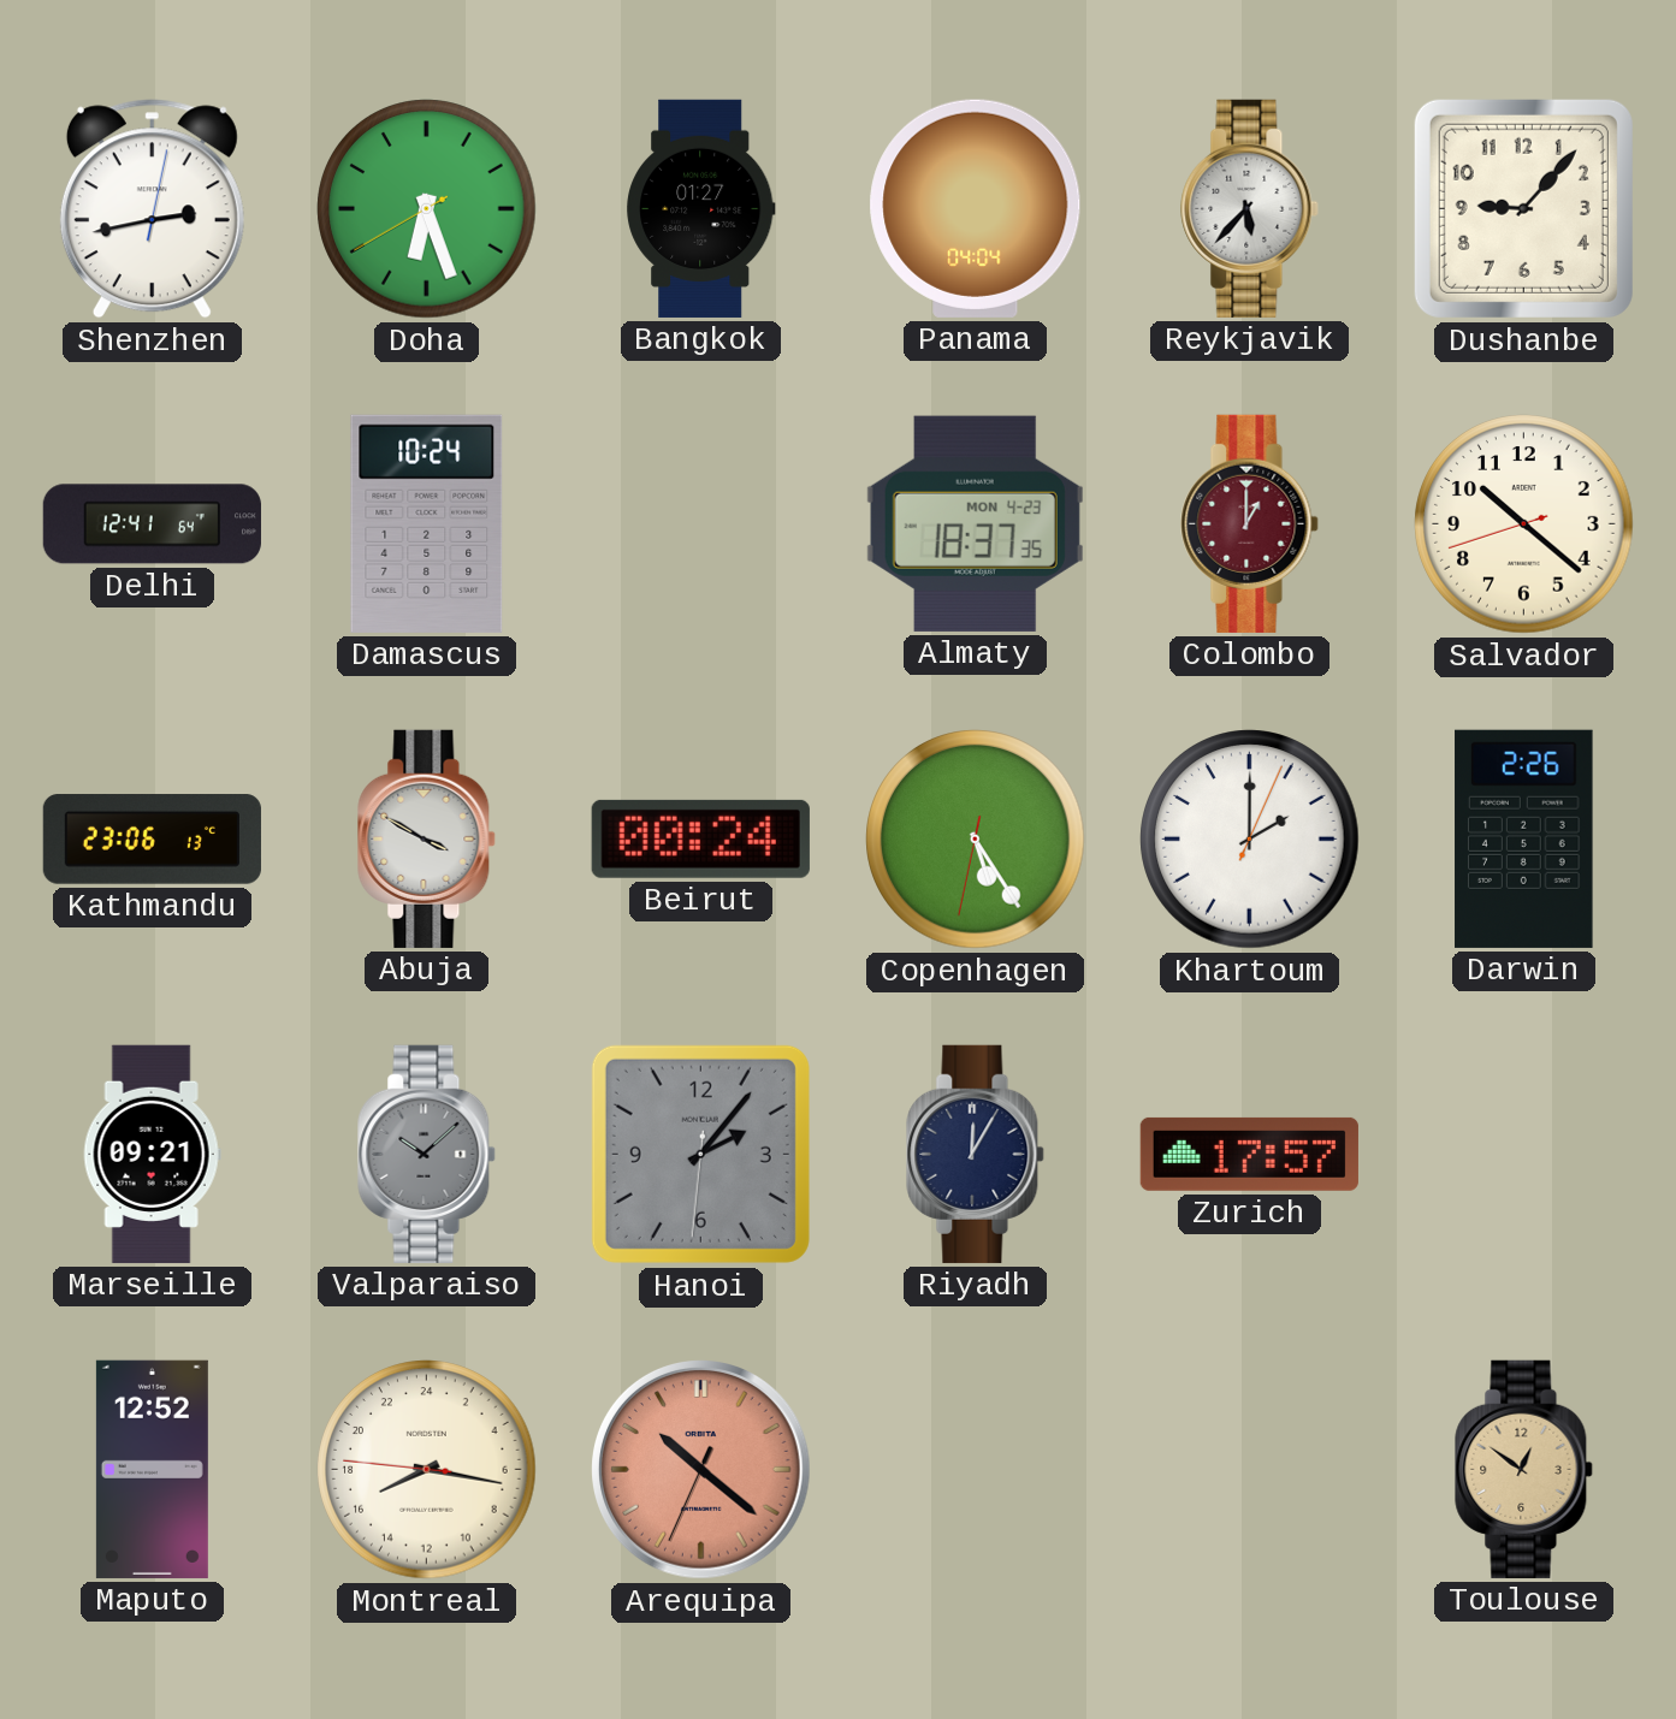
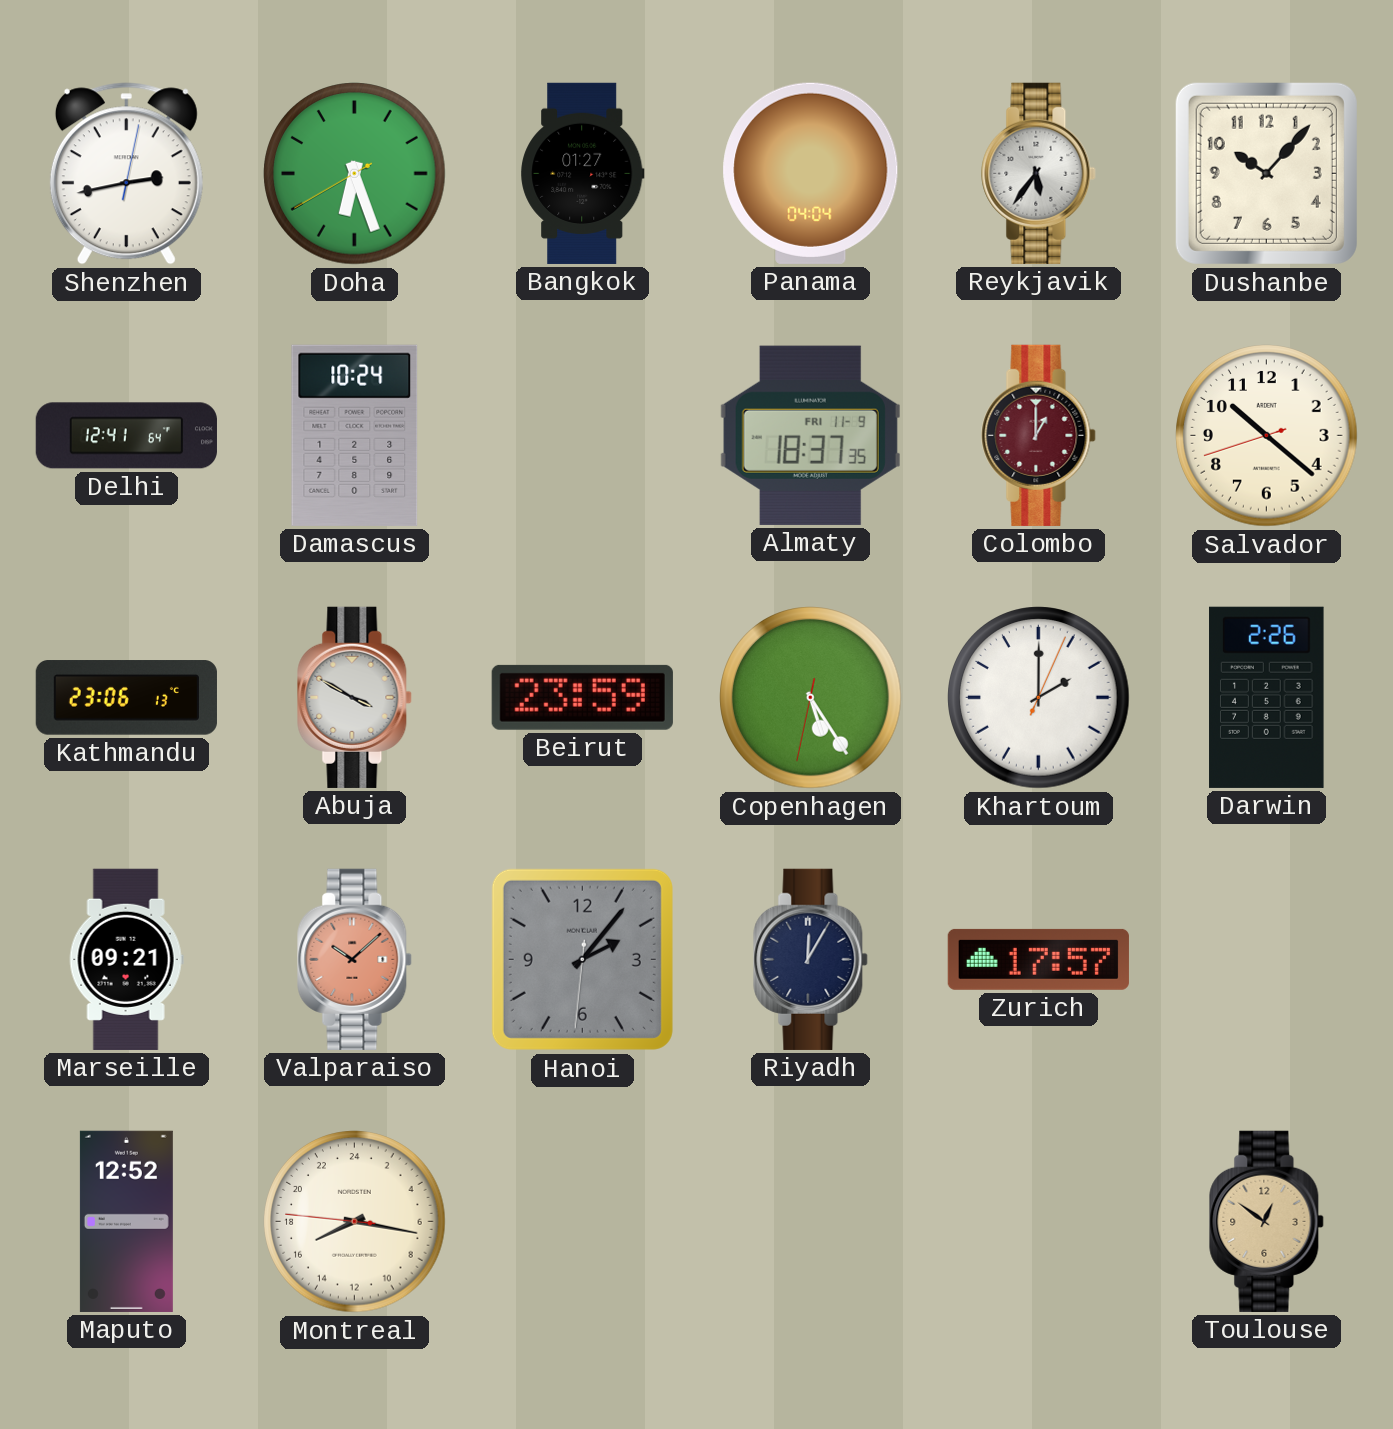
Reykjavik: 5:37 -> 5:36
Dushanbe: 9:07 -> 10:07
Almaty date: MON 4-23 -> FRI 11-9
Beirut: 00:24 -> 23:59
Valparaiso dial: grey -> salmon
Arequipa: 10:21 -> none
